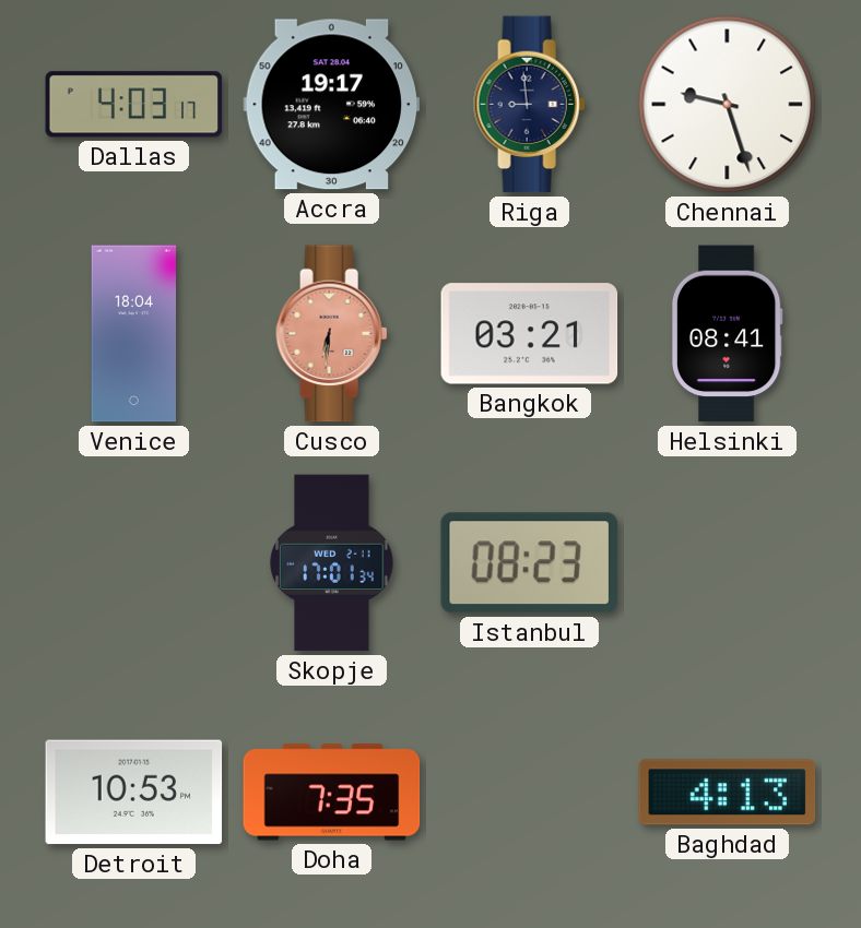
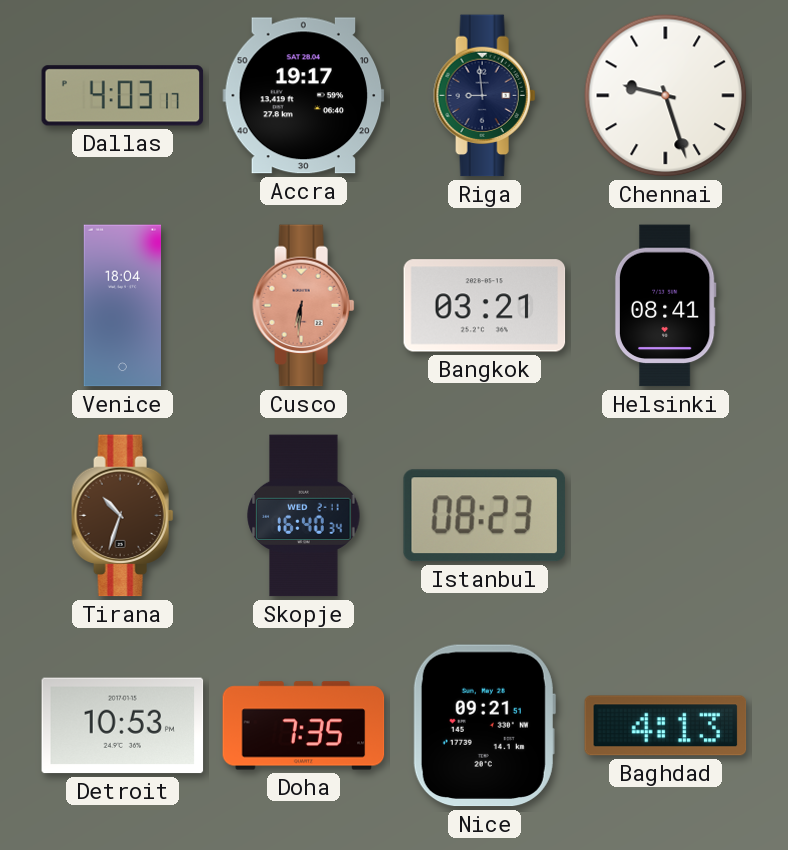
Tirana: none -> 10:33
Skopje: 17:01 -> 16:40
Nice: none -> 09:21
